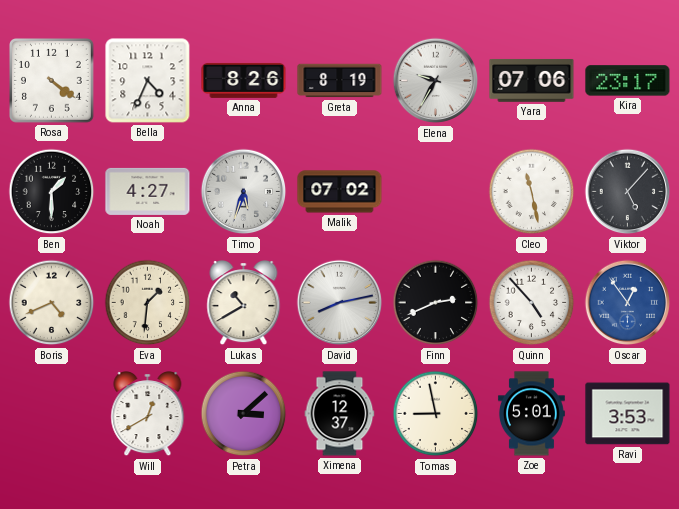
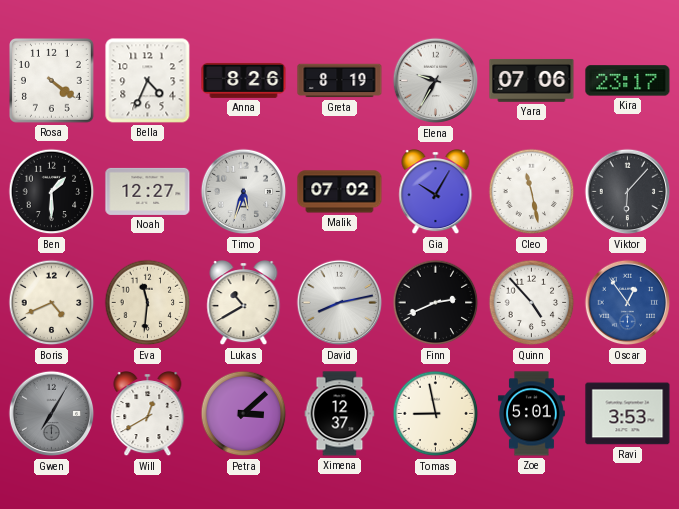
Noah: 4:27 -> 12:27
Gia: none -> 10:05
Viktor: 5:07 -> 6:07
Eva: 1:31 -> 11:31
Gwen: none -> 7:05
